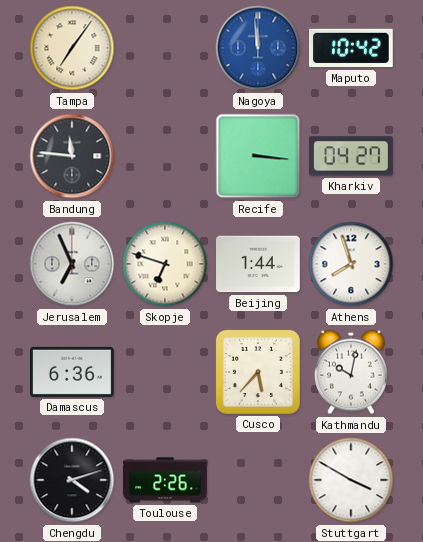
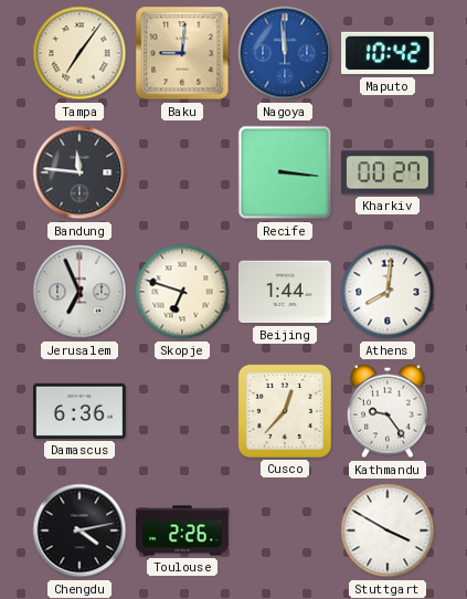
Baku: none -> 9:01
Kharkiv: 04:27 -> 00:27
Athens: 7:57 -> 8:01
Cusco: 5:37 -> 12:37
Kathmandu: 10:02 -> 9:24
Chengdu: 4:12 -> 4:13
